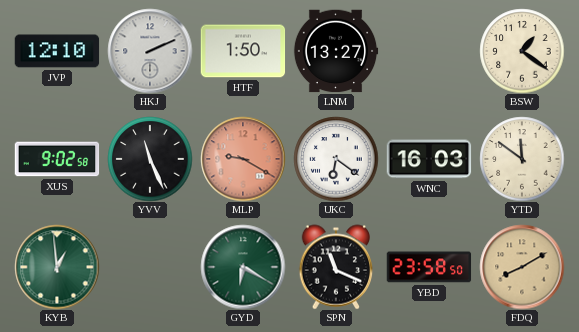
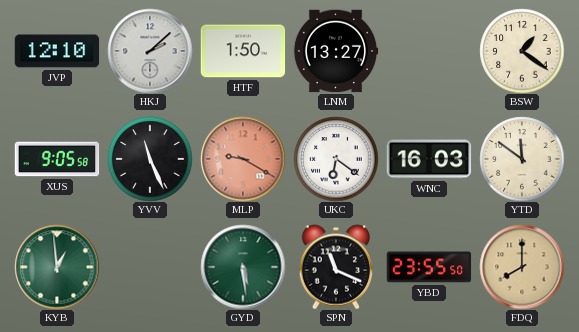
HKJ: 2:11 -> 2:08
XUS: 9:02 -> 9:05
GYD: 6:20 -> 5:29
YBD: 23:58 -> 23:55
FDQ: 8:10 -> 8:00
